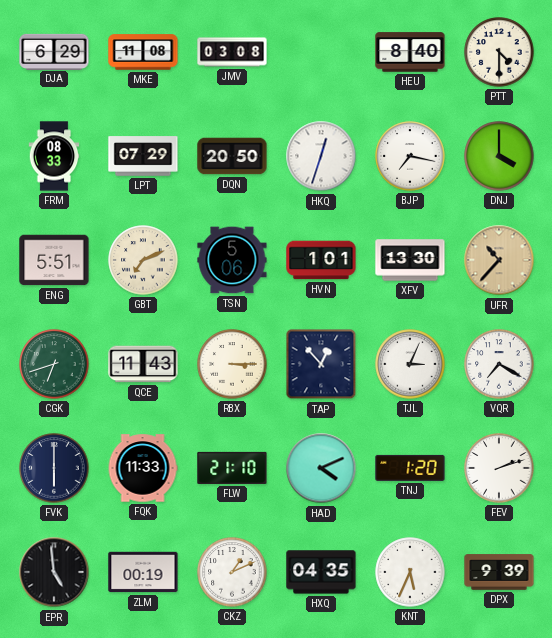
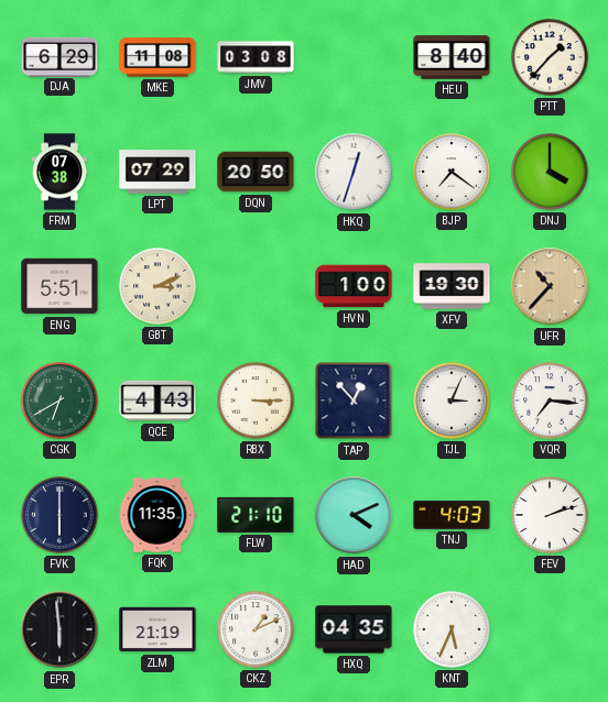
PTT: 4:30 -> 1:37
FRM: 08:33 -> 07:38
BJP: 7:17 -> 7:21
GBT: 7:11 -> 3:11
TSN: 5:06 -> none
HVN: 1:01 -> 1:00
XFV: 13:30 -> 19:30
CGK: 6:42 -> 6:40
QCE: 11:43 -> 4:43
VQR: 7:20 -> 7:16
FQK: 11:33 -> 11:35
TNJ: 1:20 -> 4:03
EPR: 4:59 -> 5:59
ZLM: 00:19 -> 21:19
DPX: 9:39 -> none
